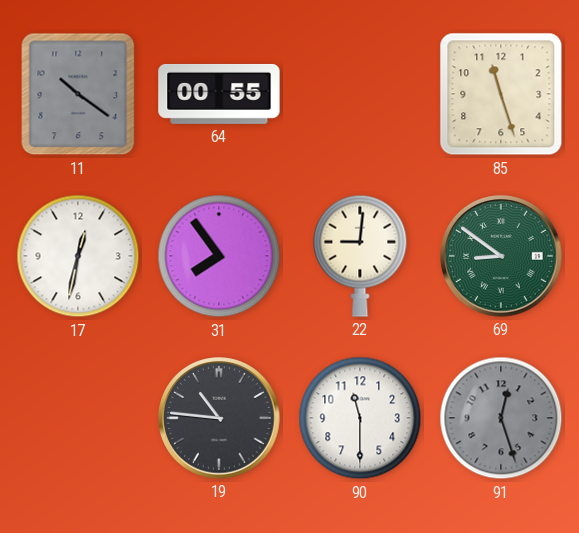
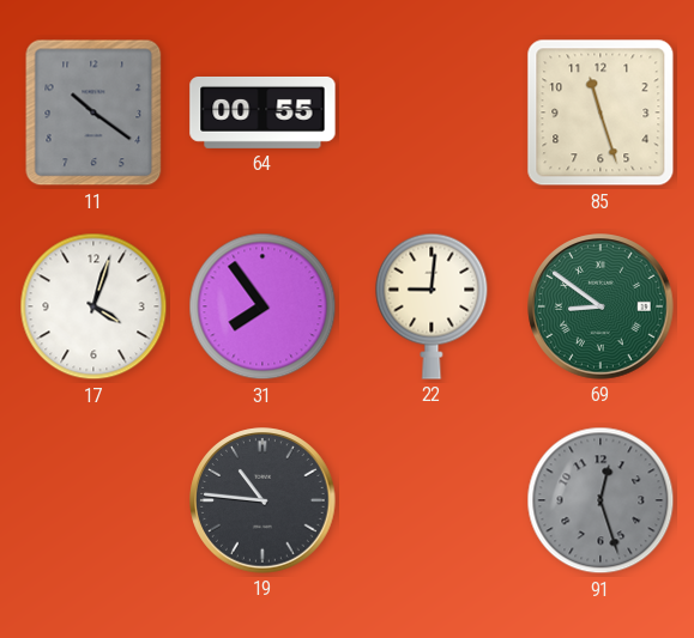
17: 12:32 -> 4:03
90: 11:30 -> none
